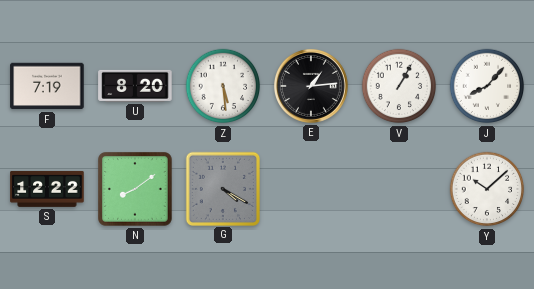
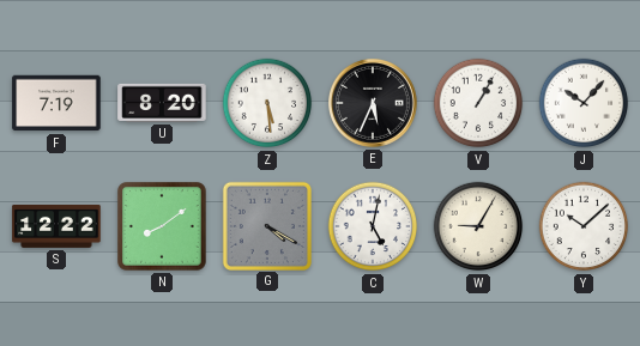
E: 1:14 -> 5:34
J: 8:07 -> 10:07
C: none -> 5:02
W: none -> 9:05
